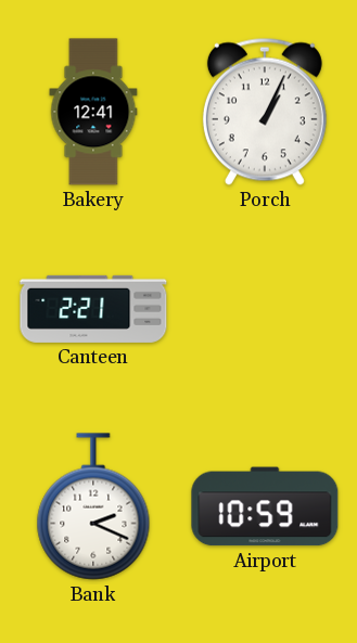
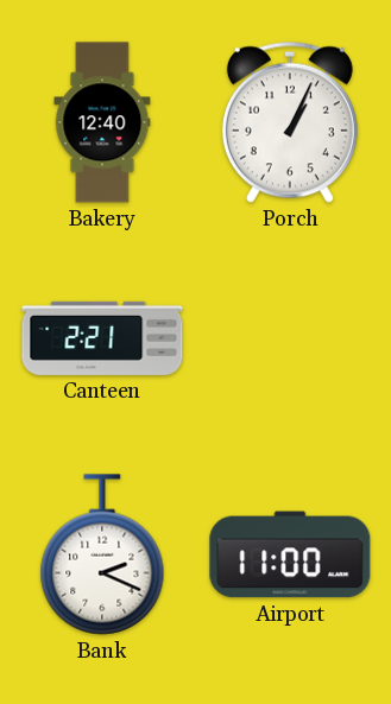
Bakery: 12:41 -> 12:40
Airport: 10:59 -> 11:00
